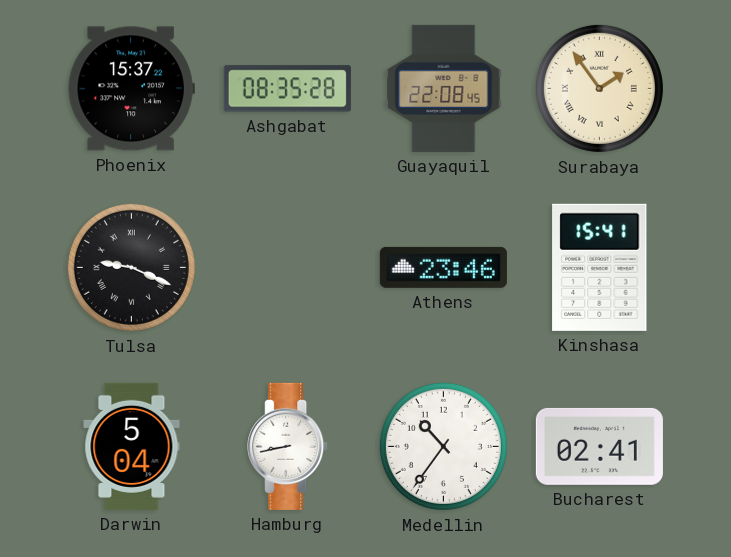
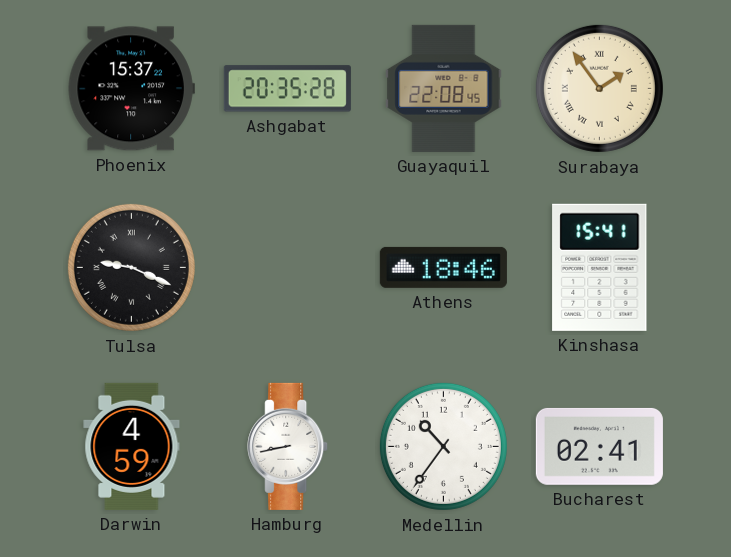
Ashgabat: 08:35 -> 20:35
Athens: 23:46 -> 18:46
Darwin: 5:04 -> 4:59
